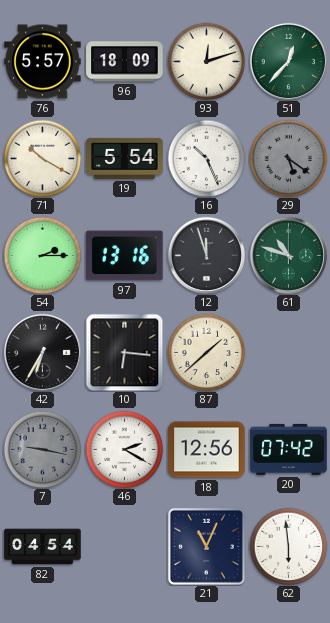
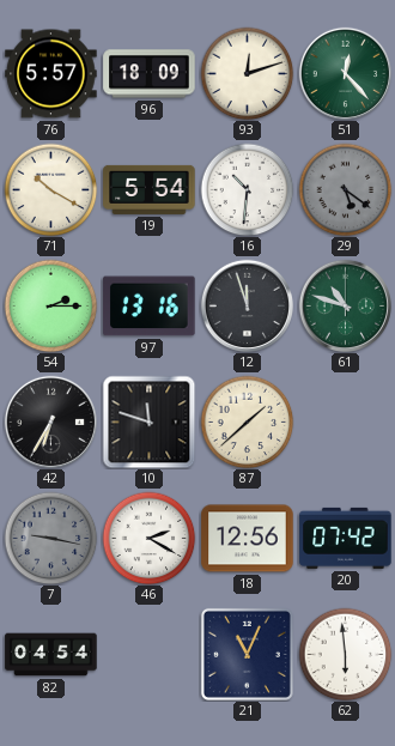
51: 12:37 -> 12:23
16: 10:26 -> 10:31
10: 6:16 -> 11:48
